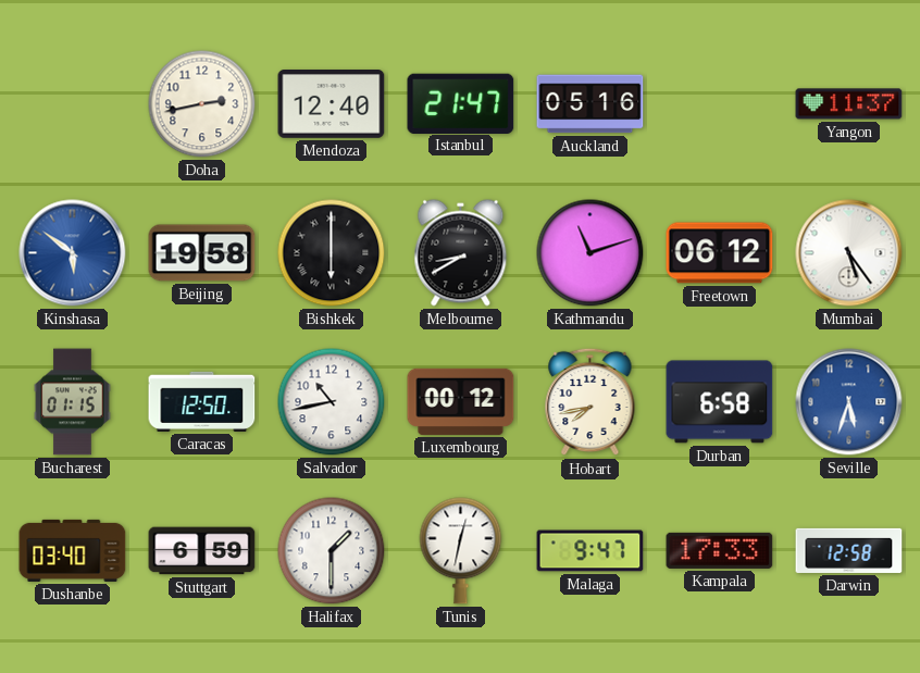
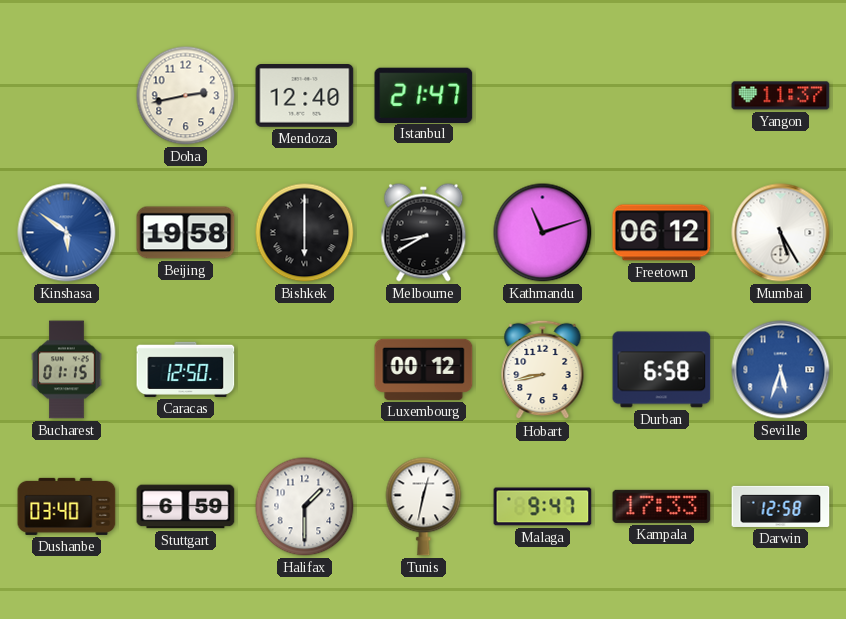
Auckland: 05:16 -> none
Mumbai: 5:24 -> 5:25
Salvador: 10:43 -> none
Hobart: 7:43 -> 8:43
